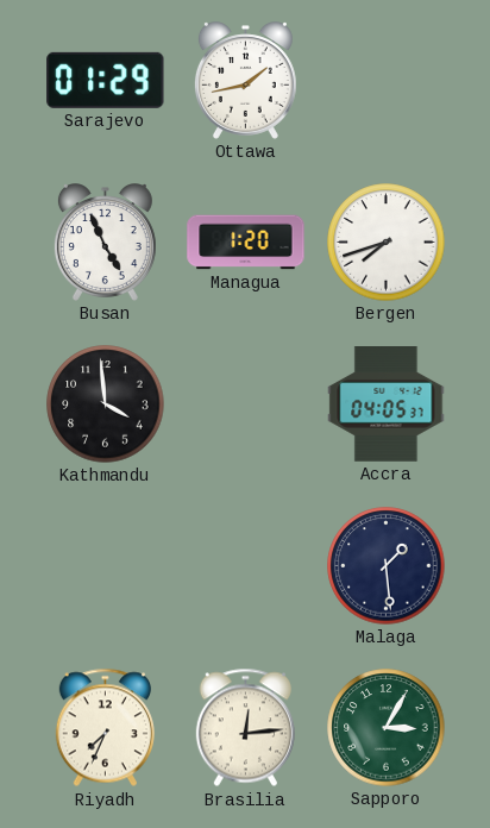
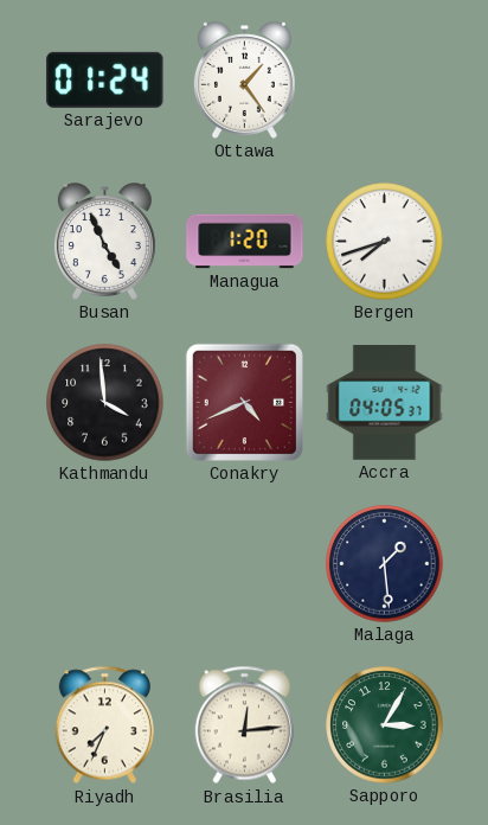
Sarajevo: 01:29 -> 01:24
Ottawa: 1:43 -> 1:24
Conakry: none -> 4:41
